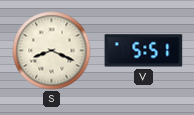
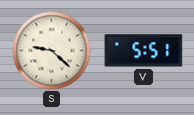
S: 8:19 -> 9:22
